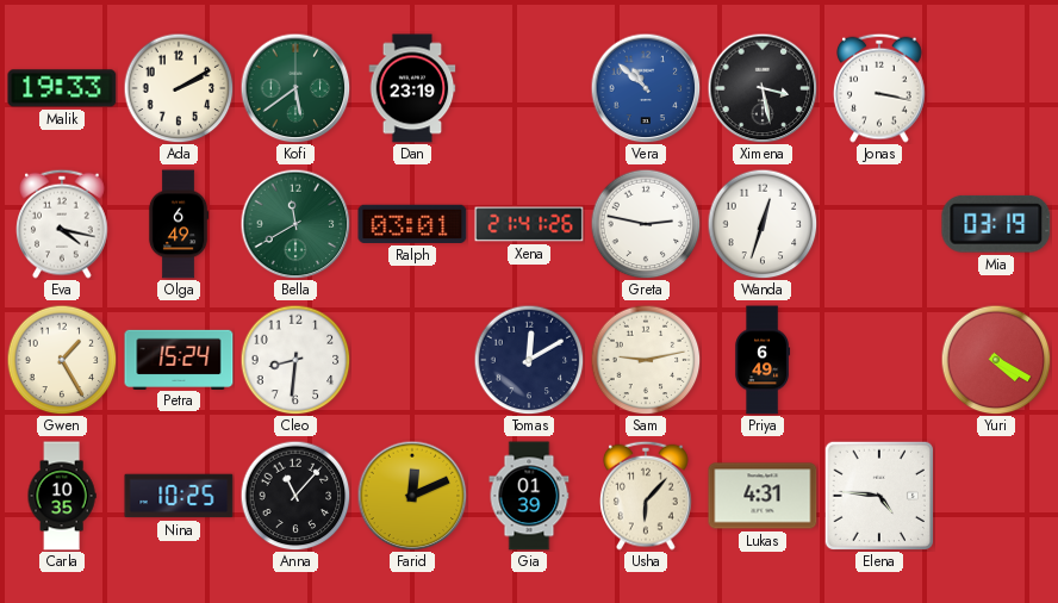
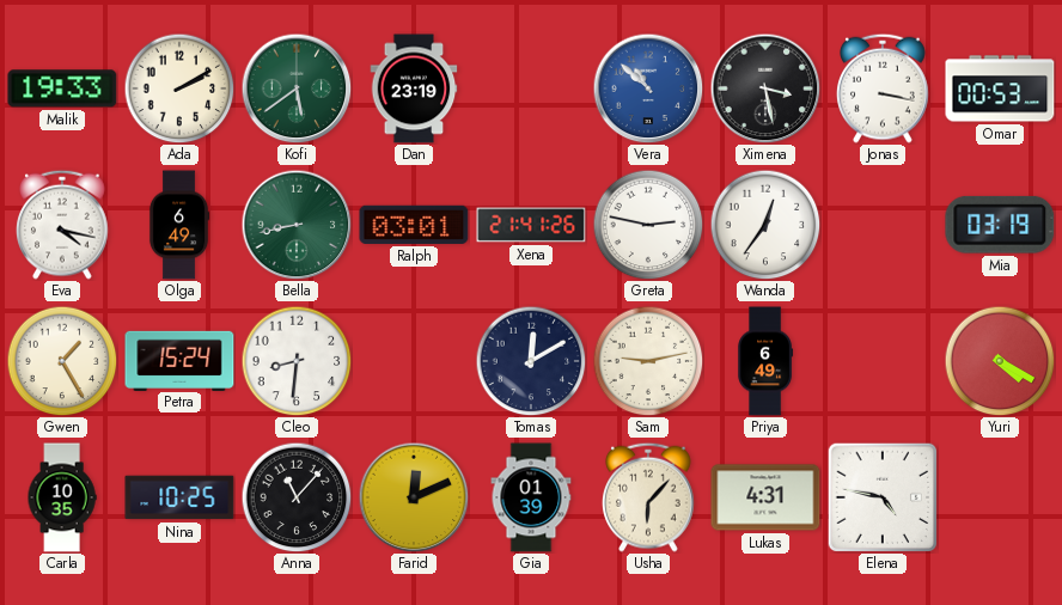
Omar: none -> 00:53
Bella: 11:40 -> 8:43
Wanda: 12:33 -> 12:36
Elena: 4:46 -> 4:47
